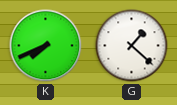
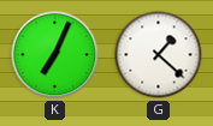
K: 7:41 -> 7:04
